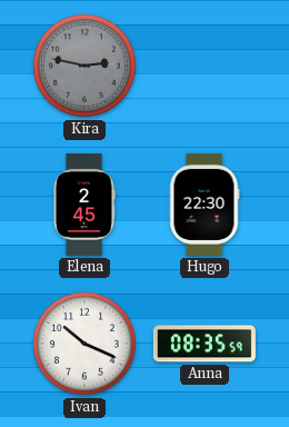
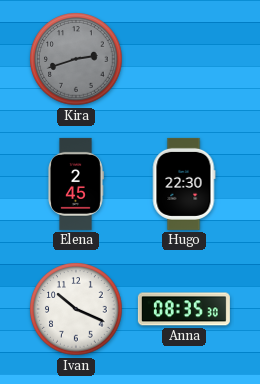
Kira: 2:47 -> 2:42
Anna: 08:35:59 -> 08:35:30
